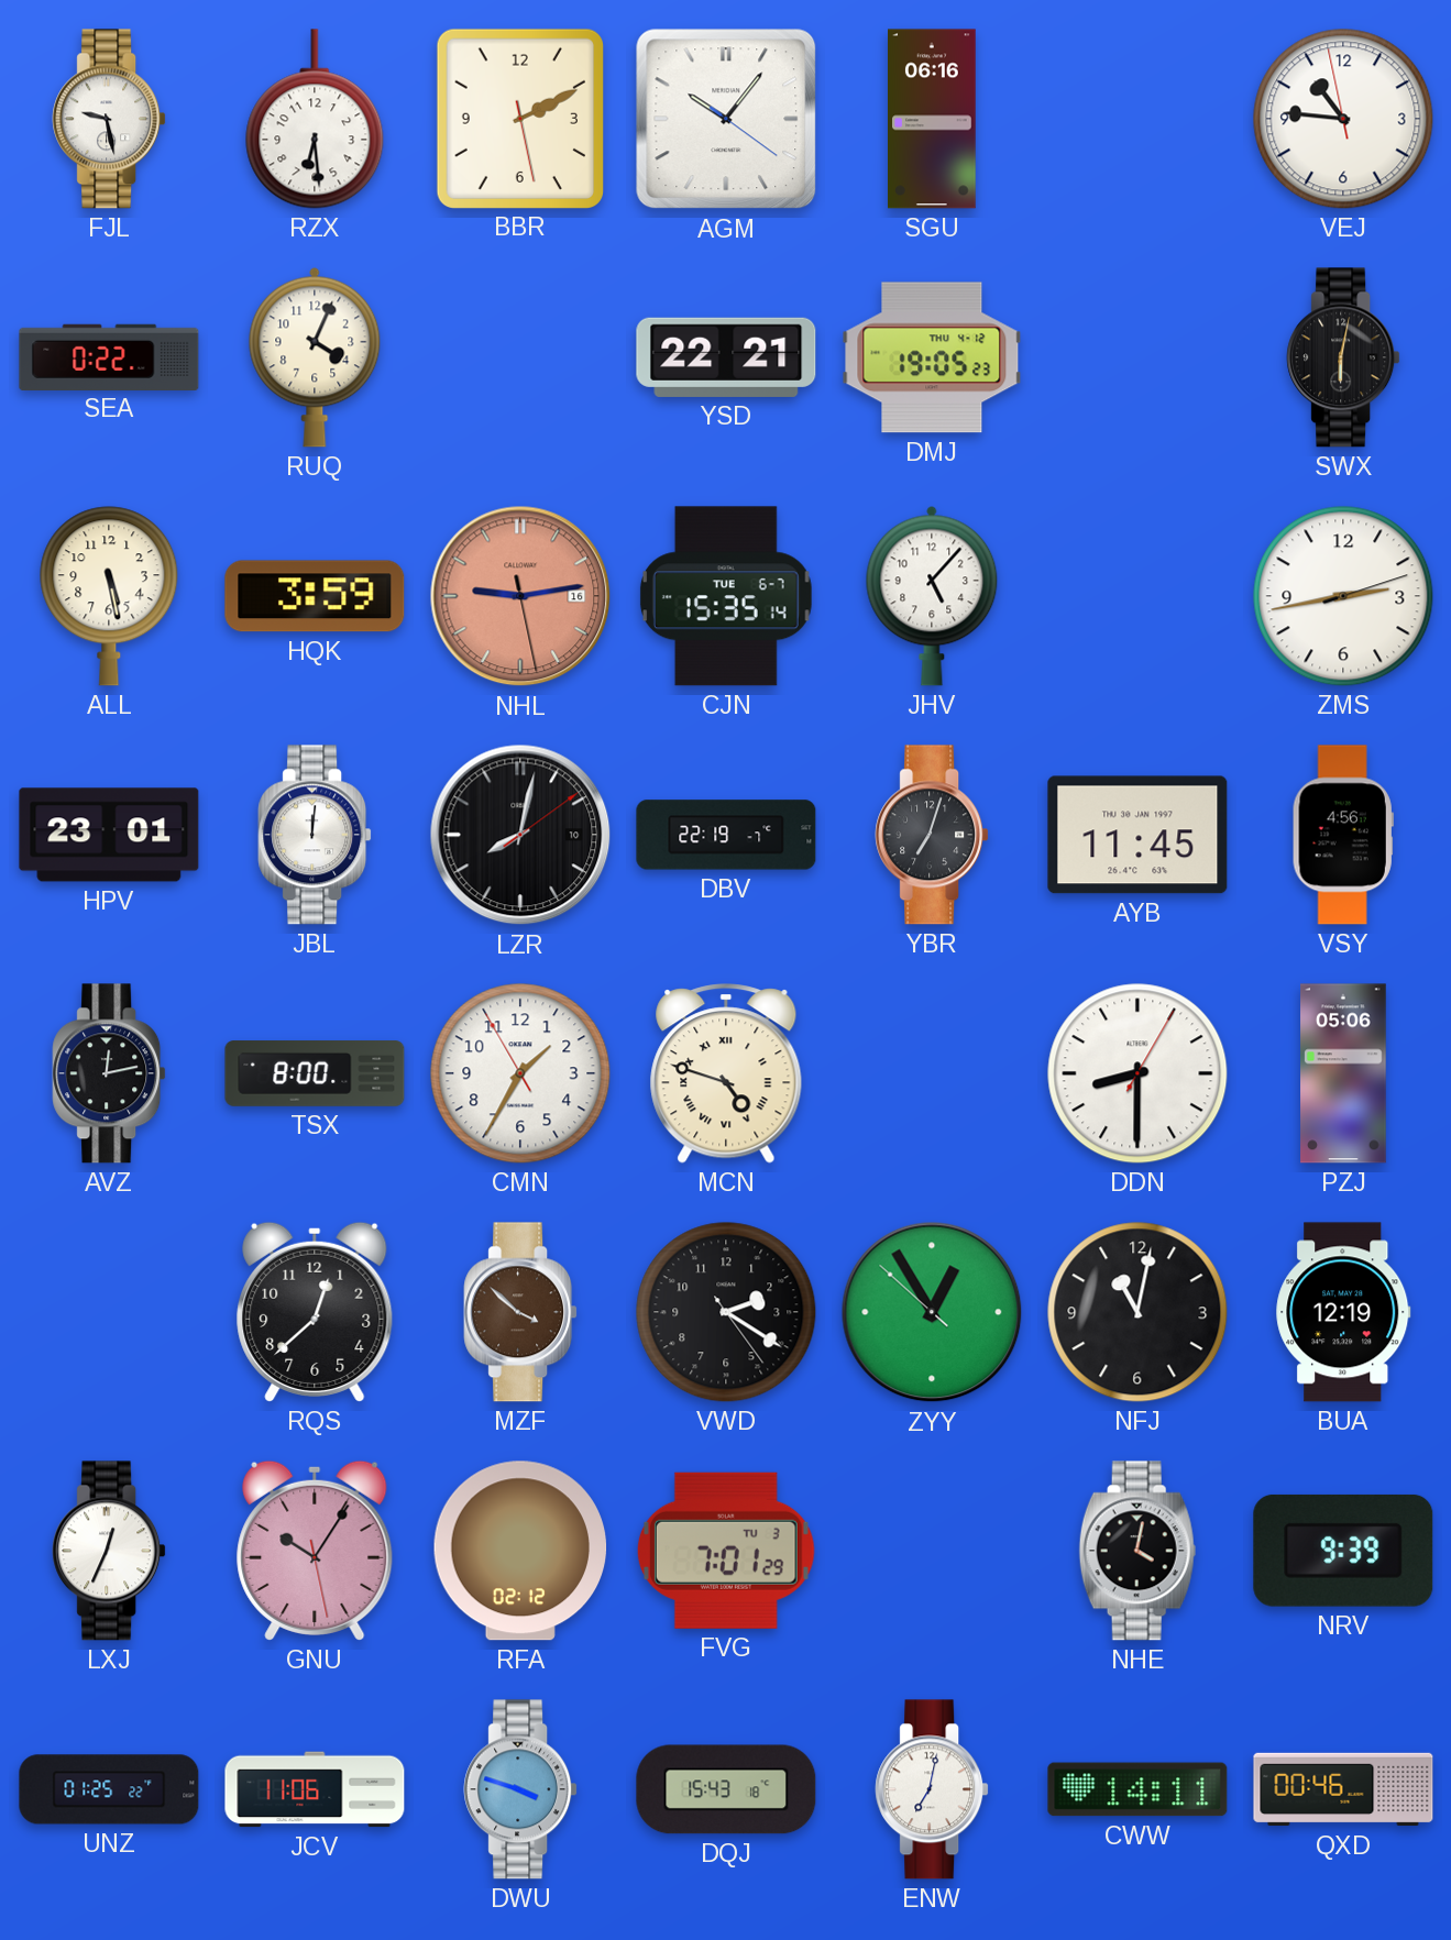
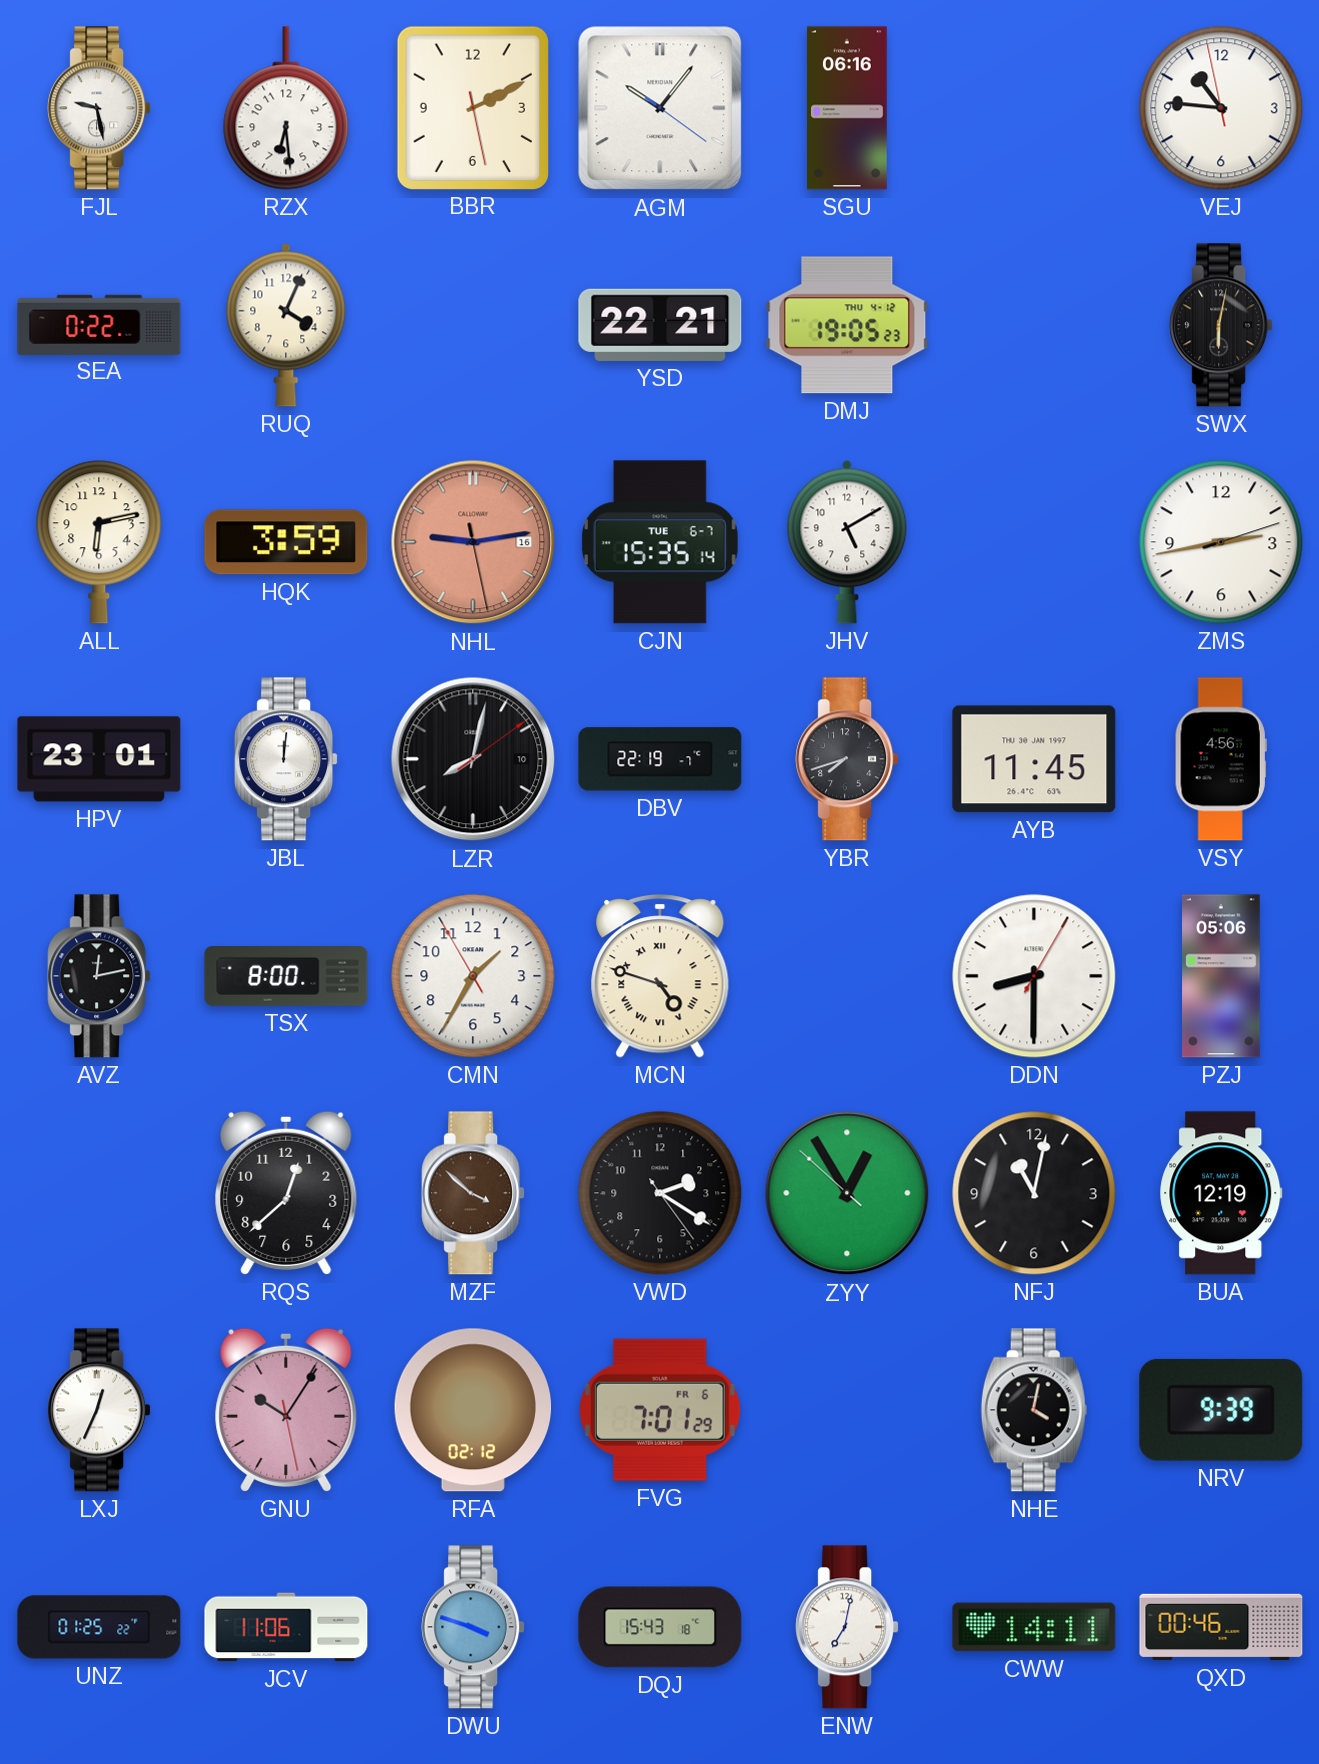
ALL: 5:28 -> 6:13
JHV: 5:07 -> 5:10
YBR: 7:03 -> 7:42
FVG date: TU 3 -> FR 6
